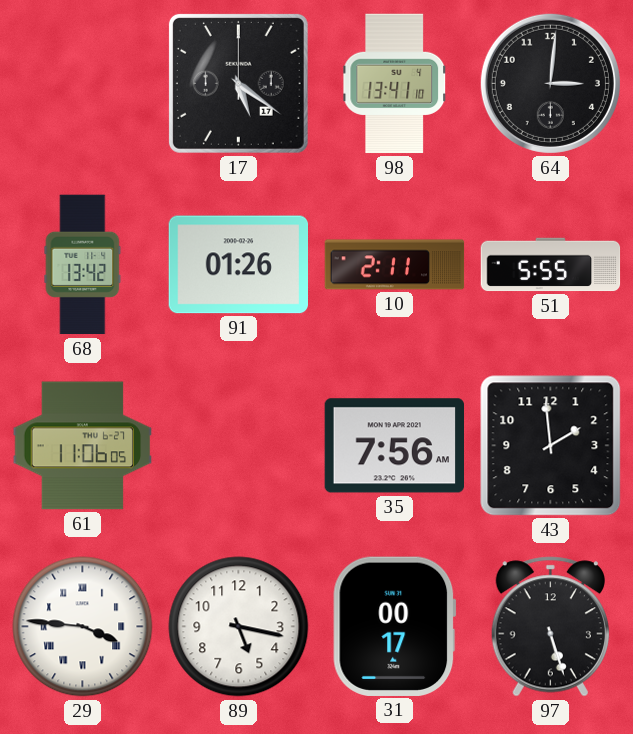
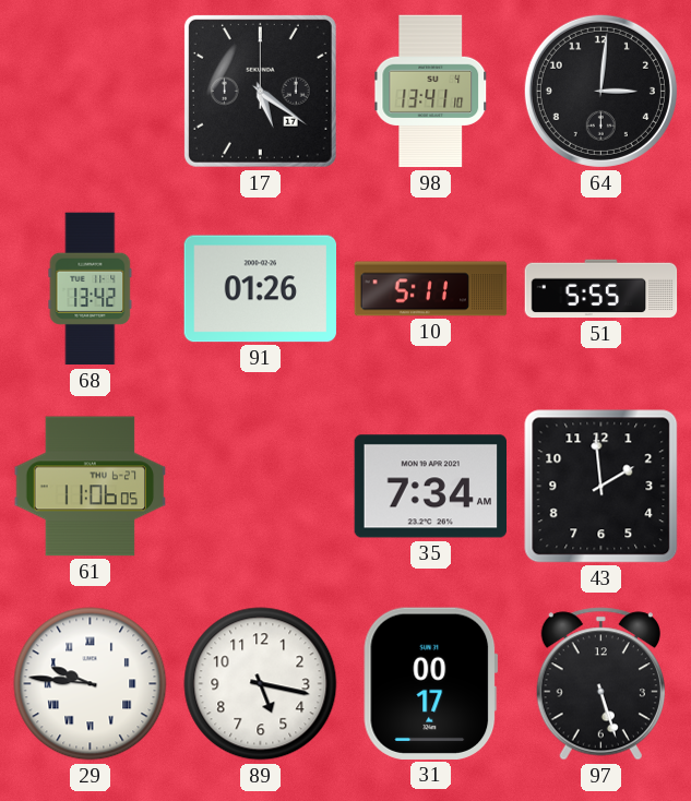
10: 2:11 -> 5:11
35: 7:56 -> 7:34
29: 3:46 -> 9:46
